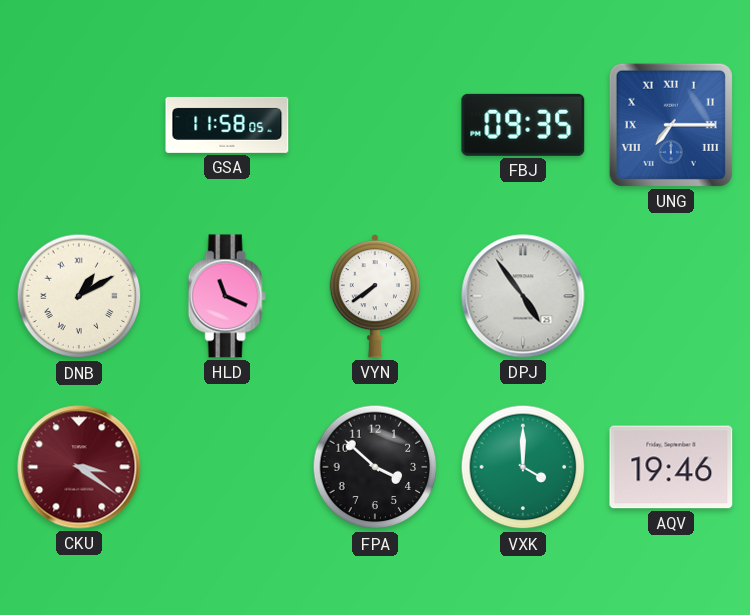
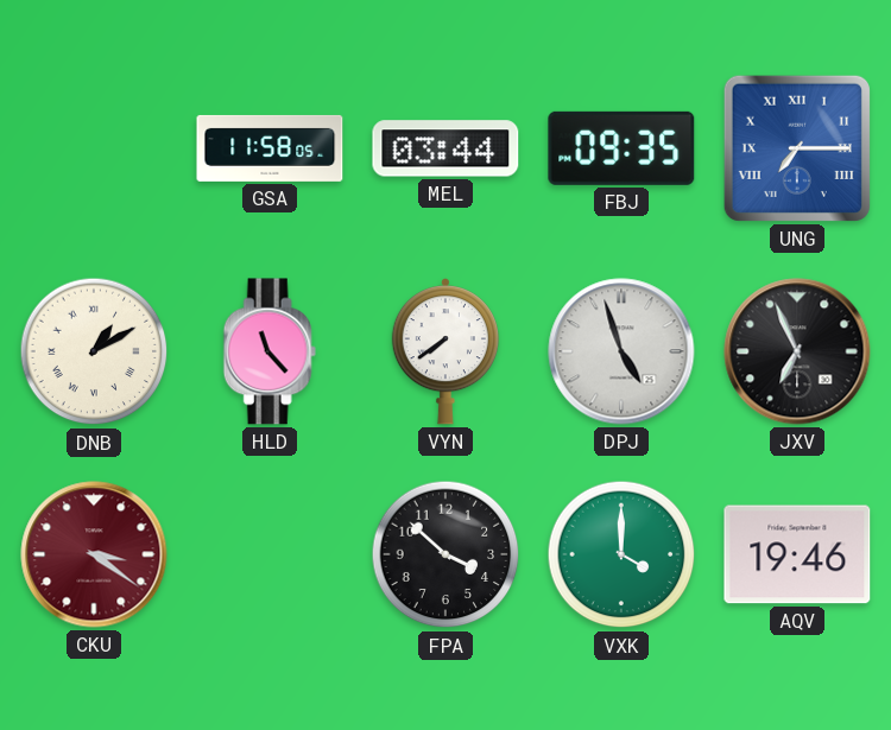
MEL: none -> 03:44
HLD: 11:19 -> 11:23
DPJ: 4:54 -> 4:57
JXV: none -> 6:56
